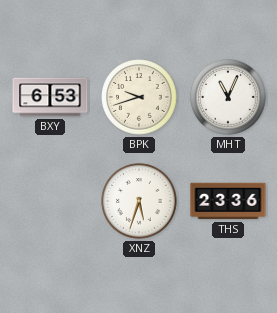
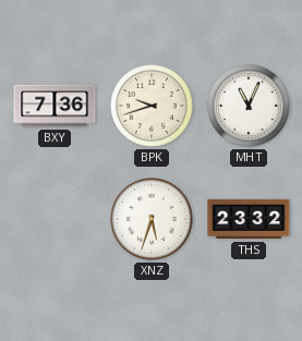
BXY: 6:53 -> 7:36
THS: 23:36 -> 23:32
